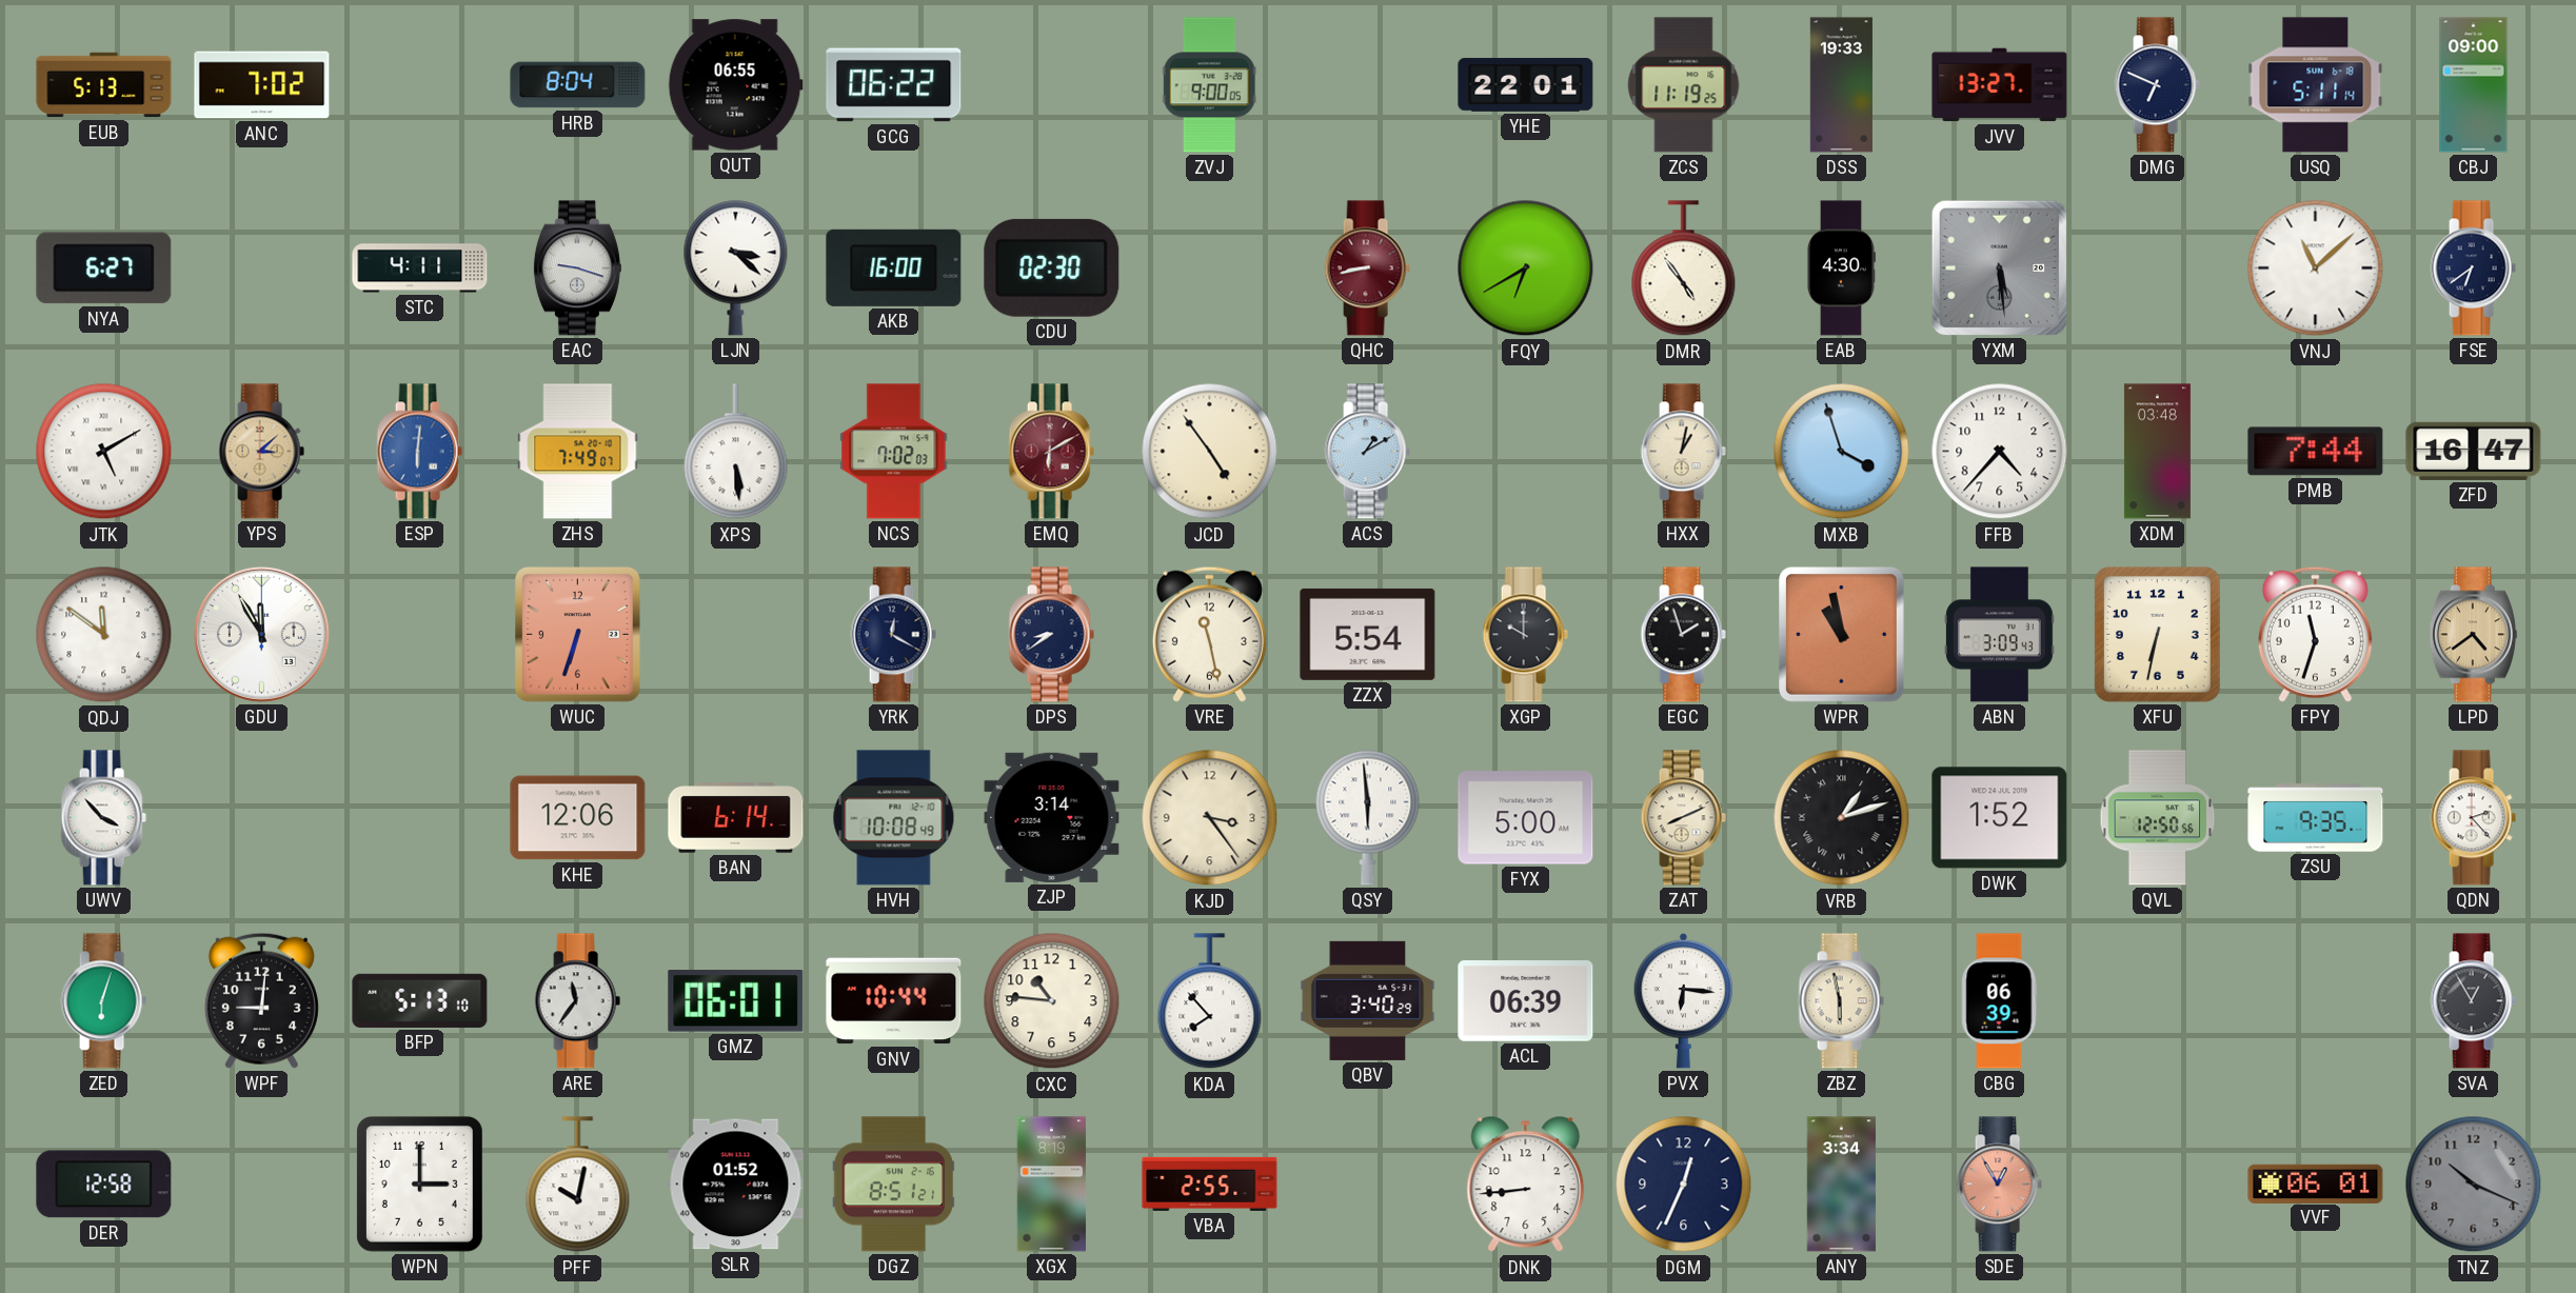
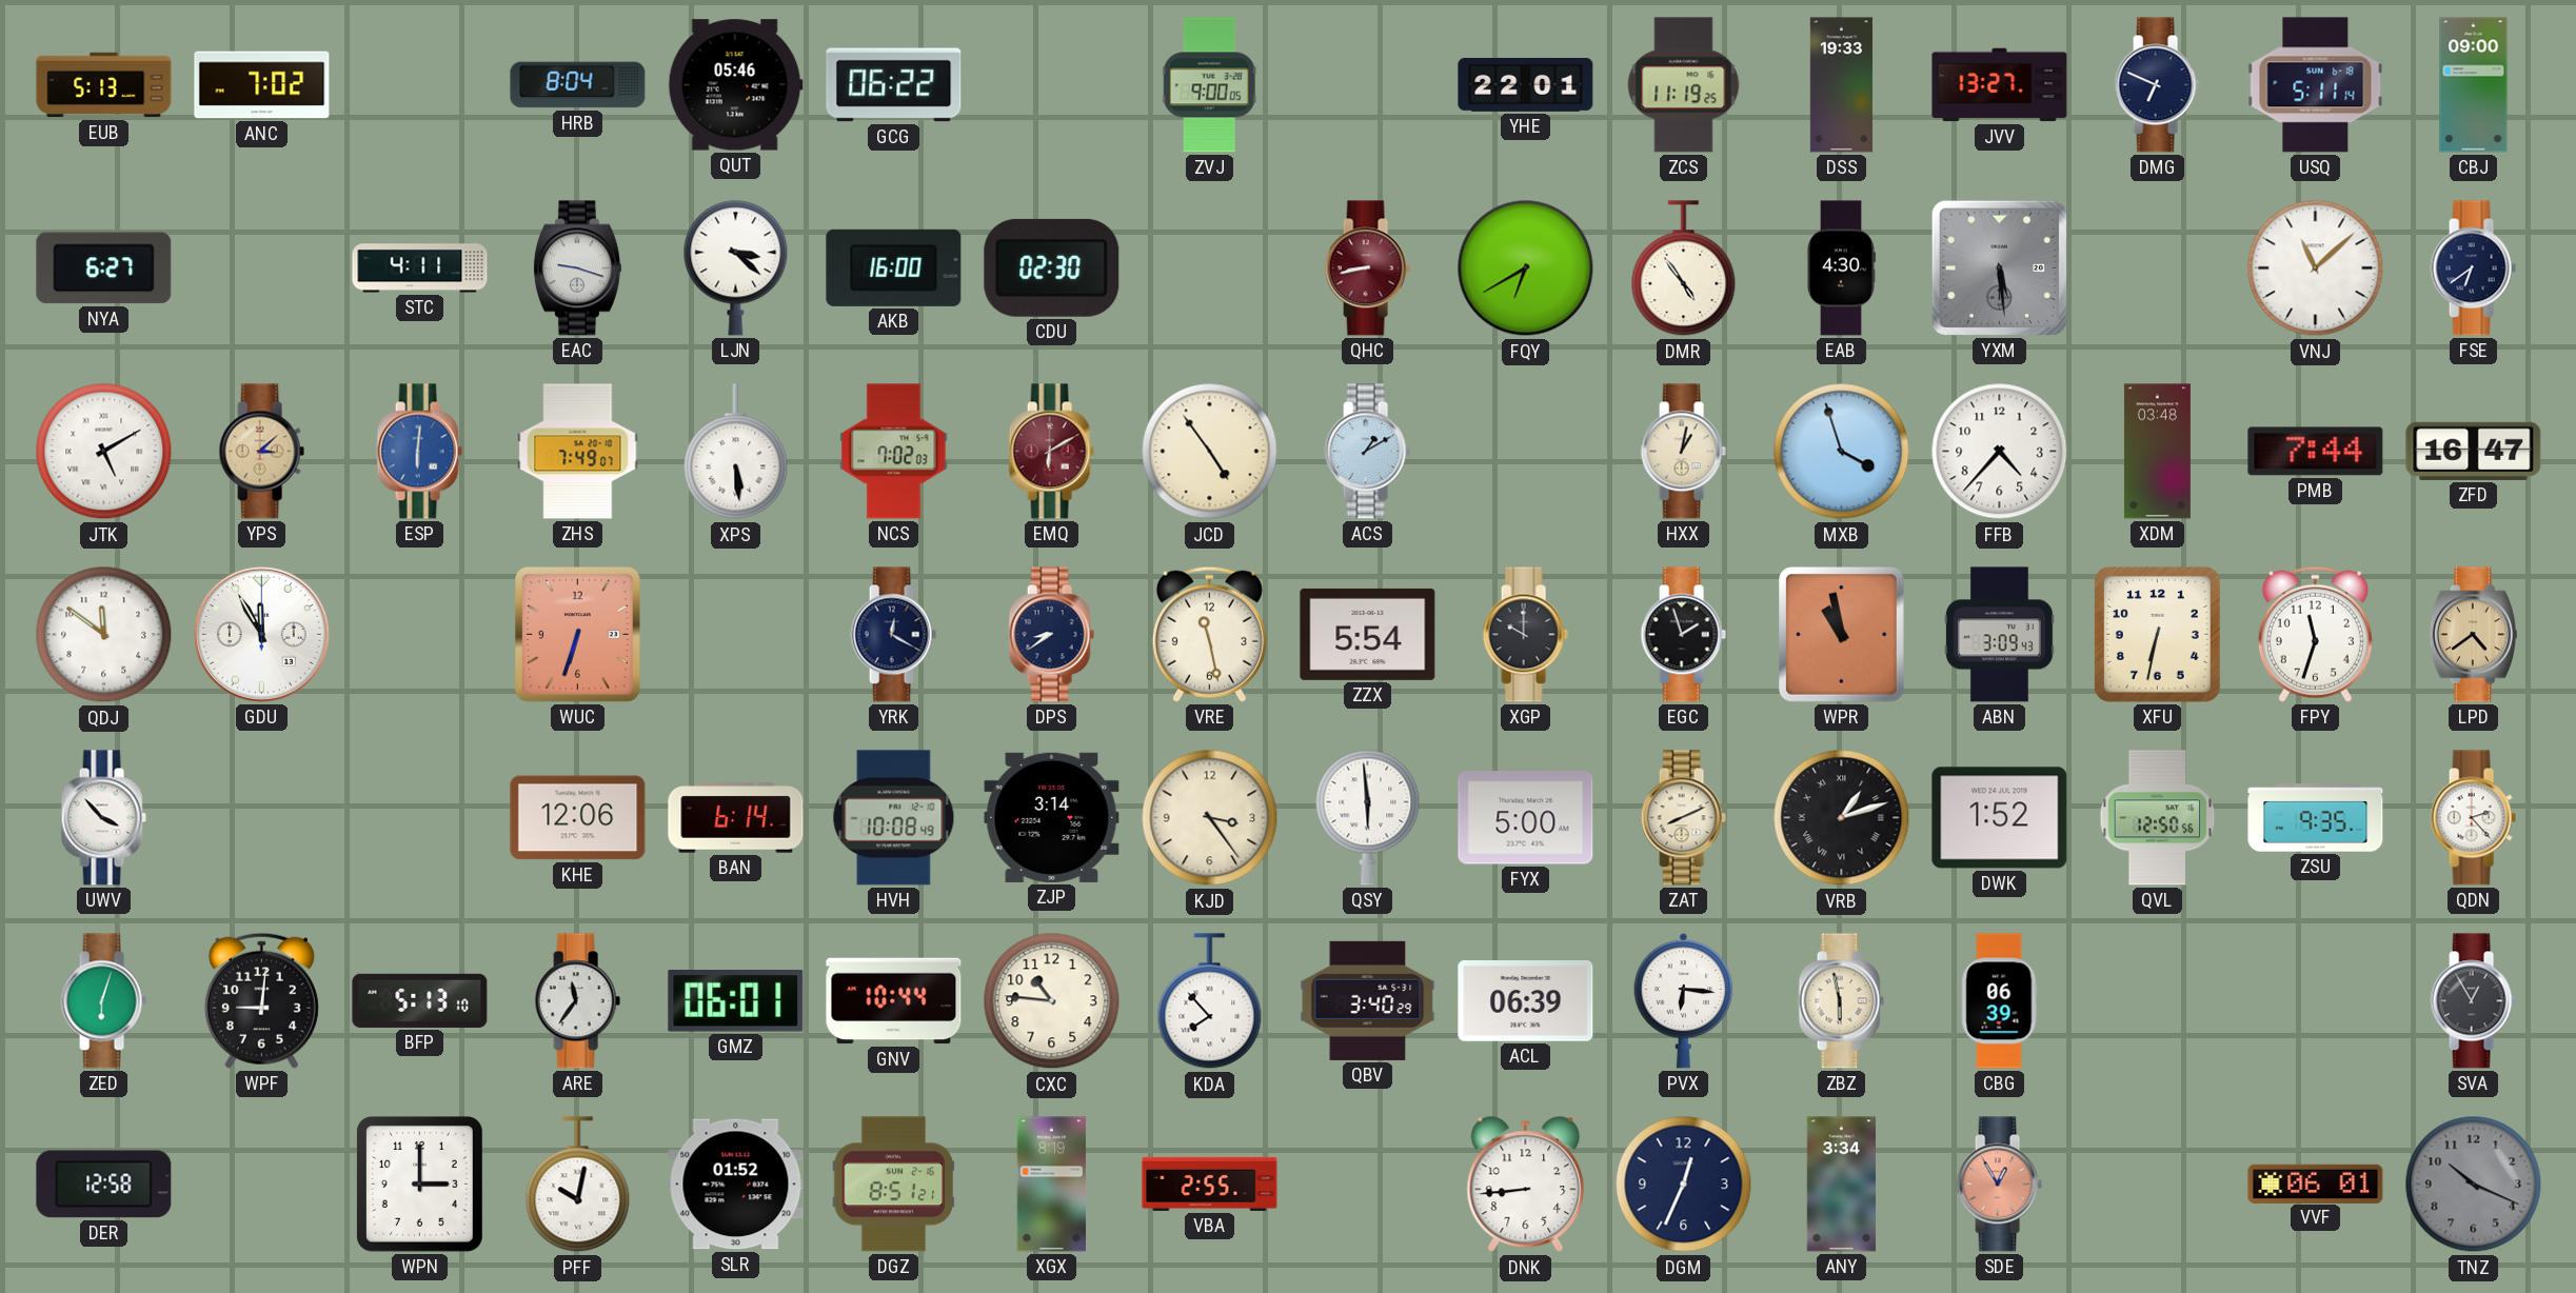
QUT: 06:55 -> 05:46
